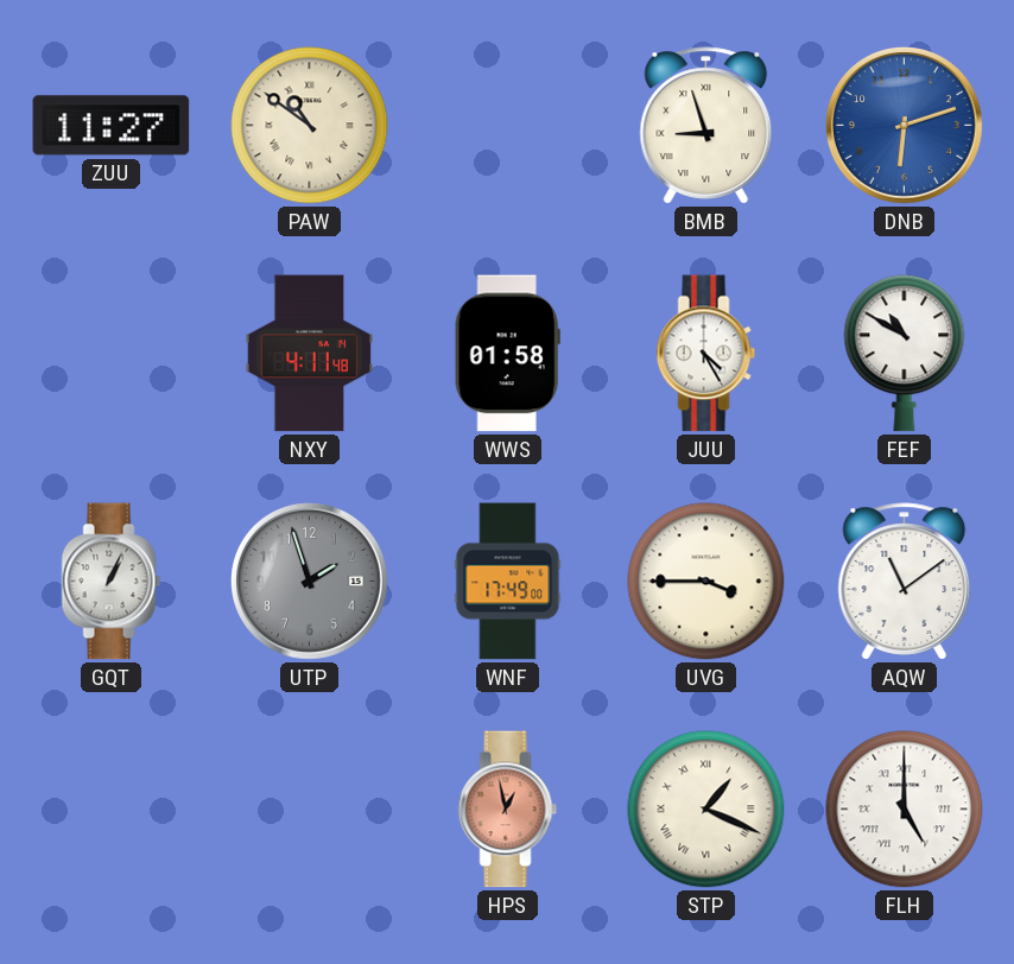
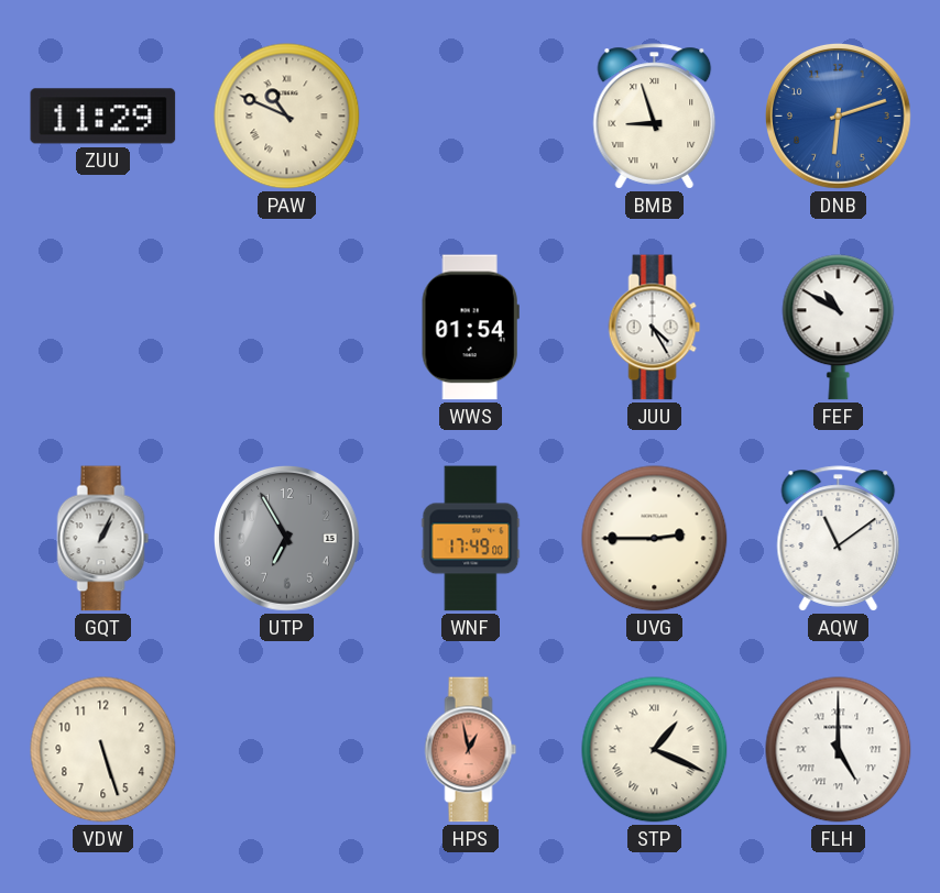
ZUU: 11:27 -> 11:29
PAW: 10:51 -> 10:49
NXY: 4:11 -> none
WWS: 01:58 -> 01:54
UTP: 1:57 -> 6:55
UVG: 3:45 -> 2:45
VDW: none -> 5:27
